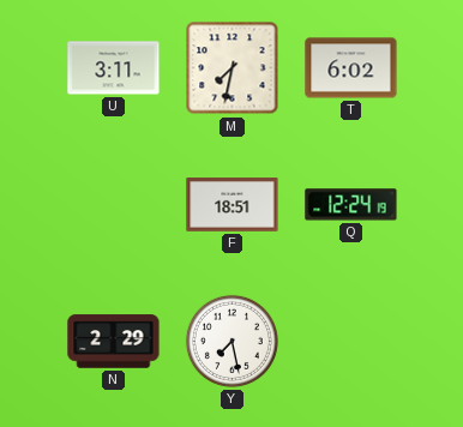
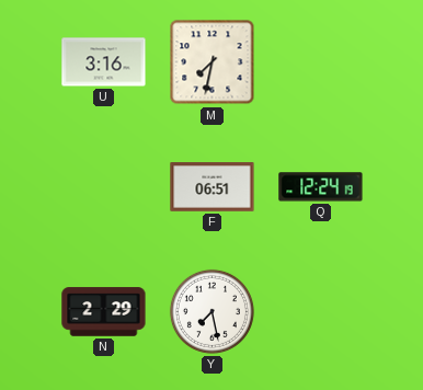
U: 3:11 -> 3:16
T: 6:02 -> none
F: 18:51 -> 06:51
